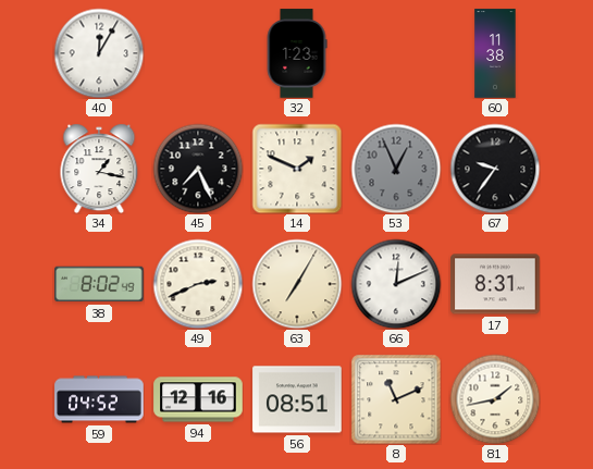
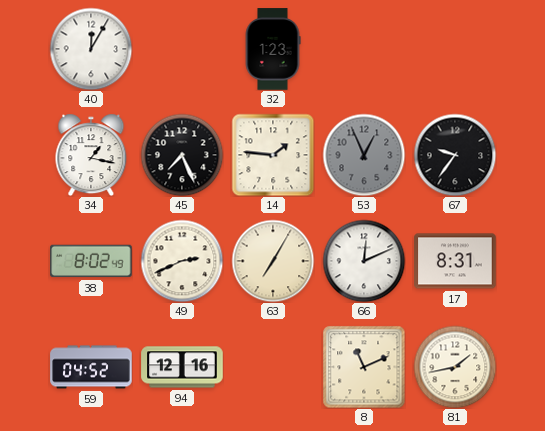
60: 11:38 -> none
14: 1:49 -> 1:46
56: 08:51 -> none
